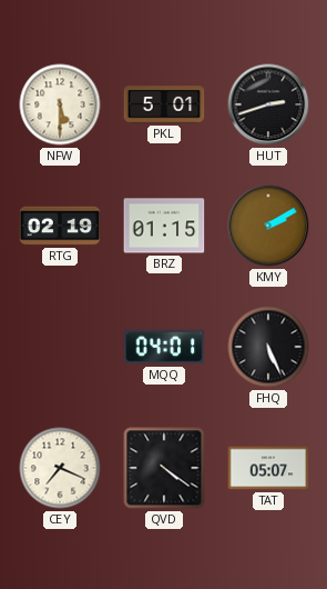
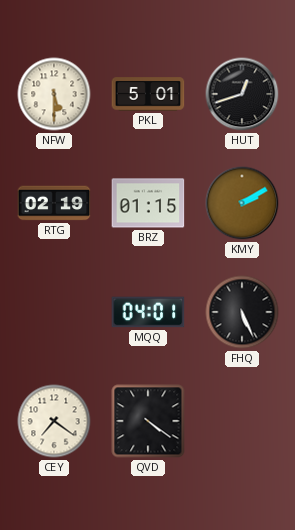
HUT: 2:42 -> 12:42
CEY: 7:19 -> 7:21
TAT: 05:07 -> none
